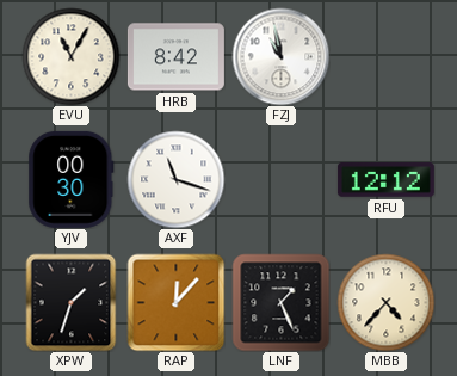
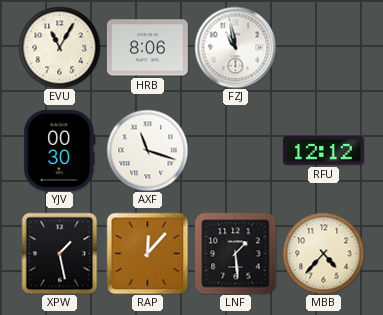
HRB: 8:42 -> 8:06
XPW: 1:33 -> 1:28
LNF: 1:26 -> 1:29
